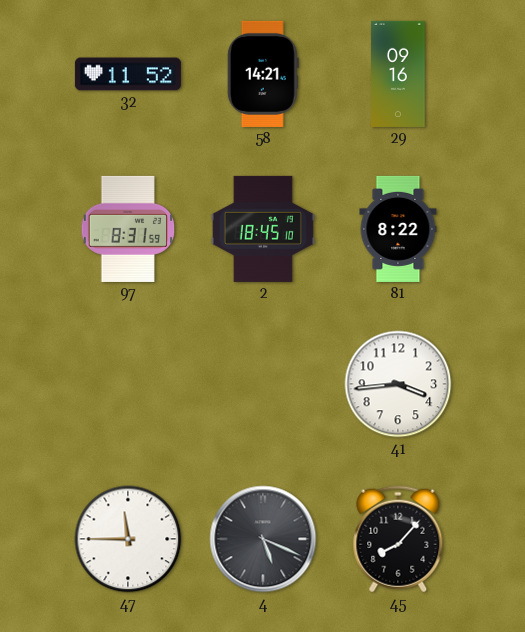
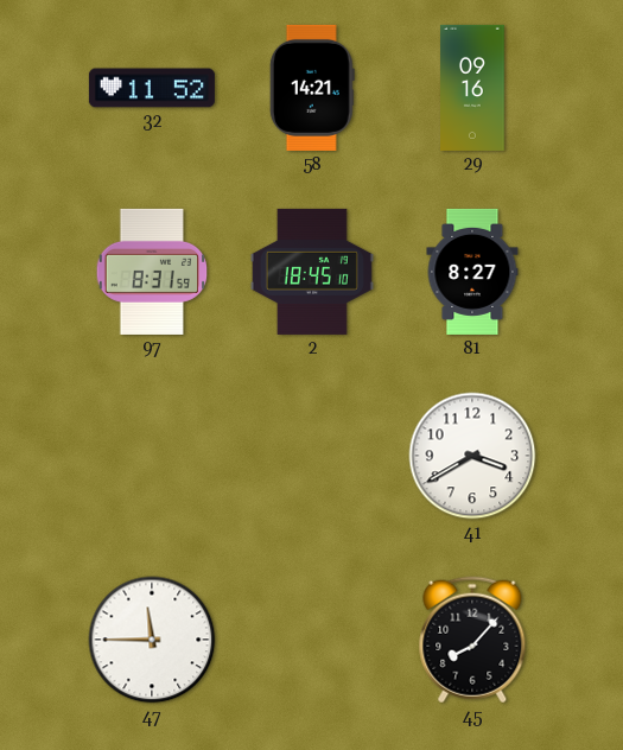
81: 8:22 -> 8:27
41: 3:44 -> 3:40
4: 5:19 -> none
